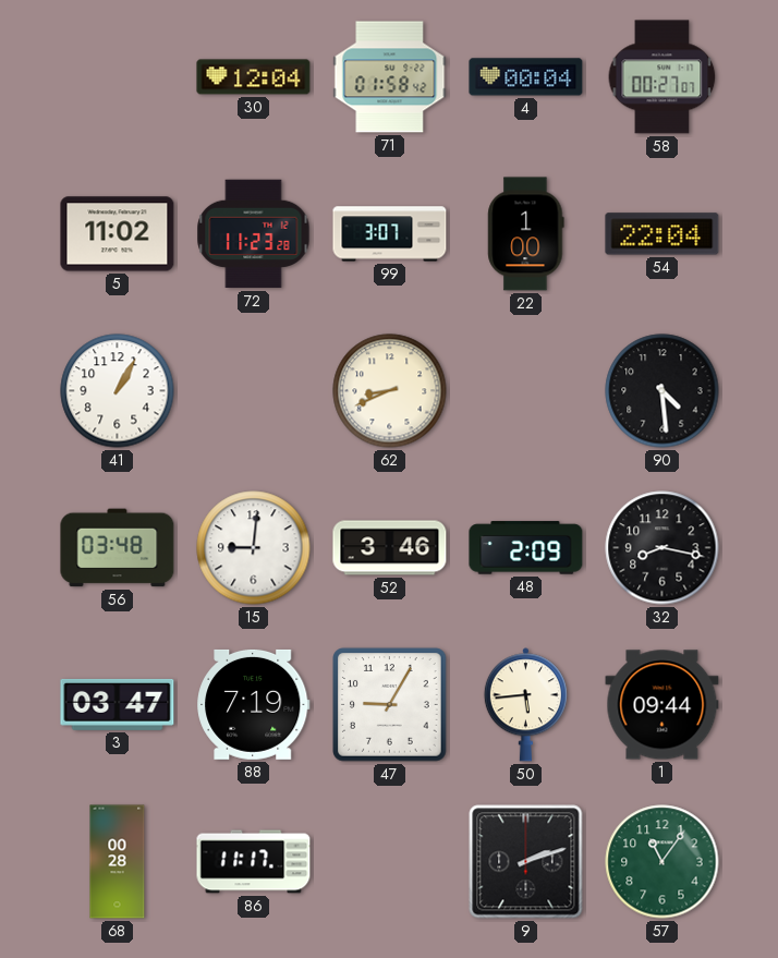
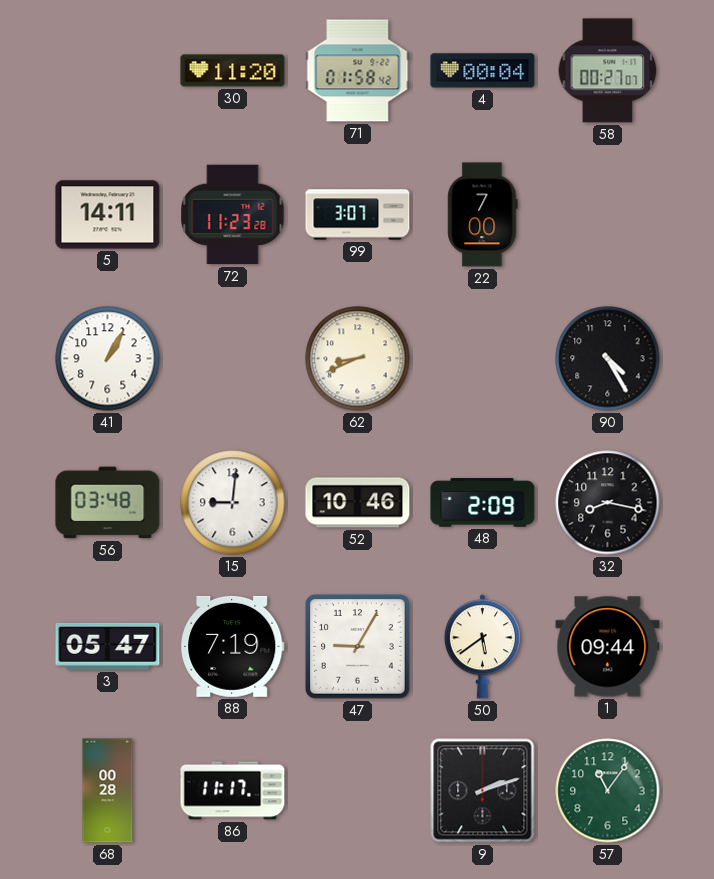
30: 12:04 -> 11:20
5: 11:02 -> 14:11
22: 1:00 -> 7:00
54: 22:04 -> none
90: 4:29 -> 4:25
52: 3:46 -> 10:46
3: 03:47 -> 05:47
50: 5:44 -> 5:39
